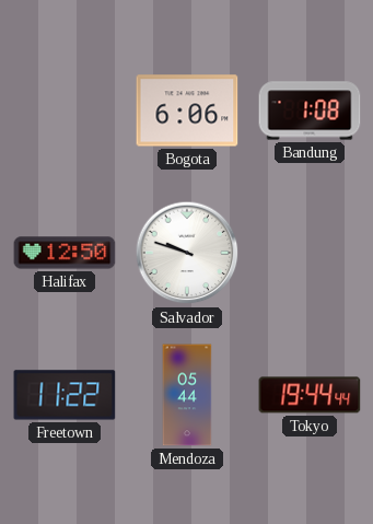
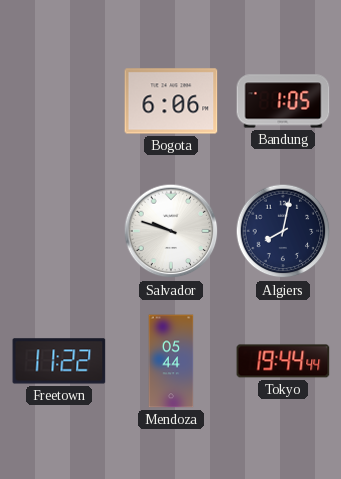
Bandung: 1:08 -> 1:05
Halifax: 12:50 -> none
Algiers: none -> 8:02
